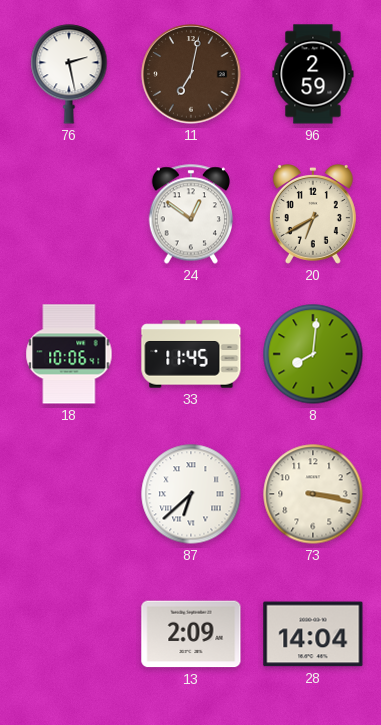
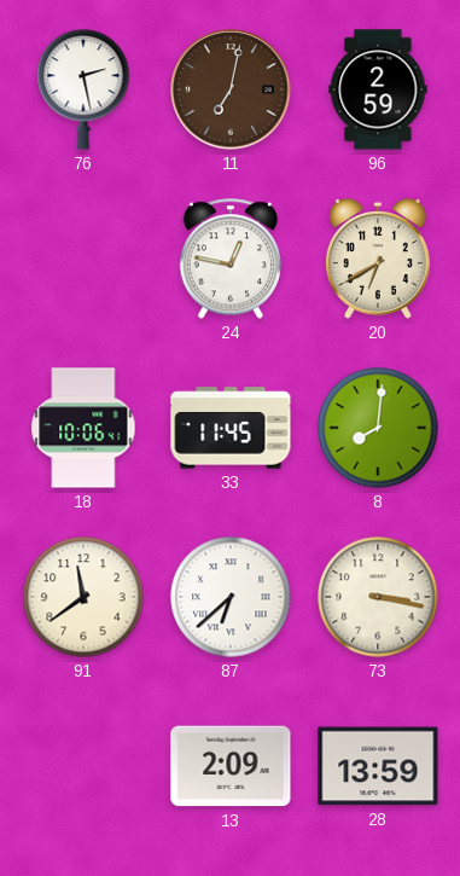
24: 12:51 -> 12:47
91: none -> 11:39
28: 14:04 -> 13:59
